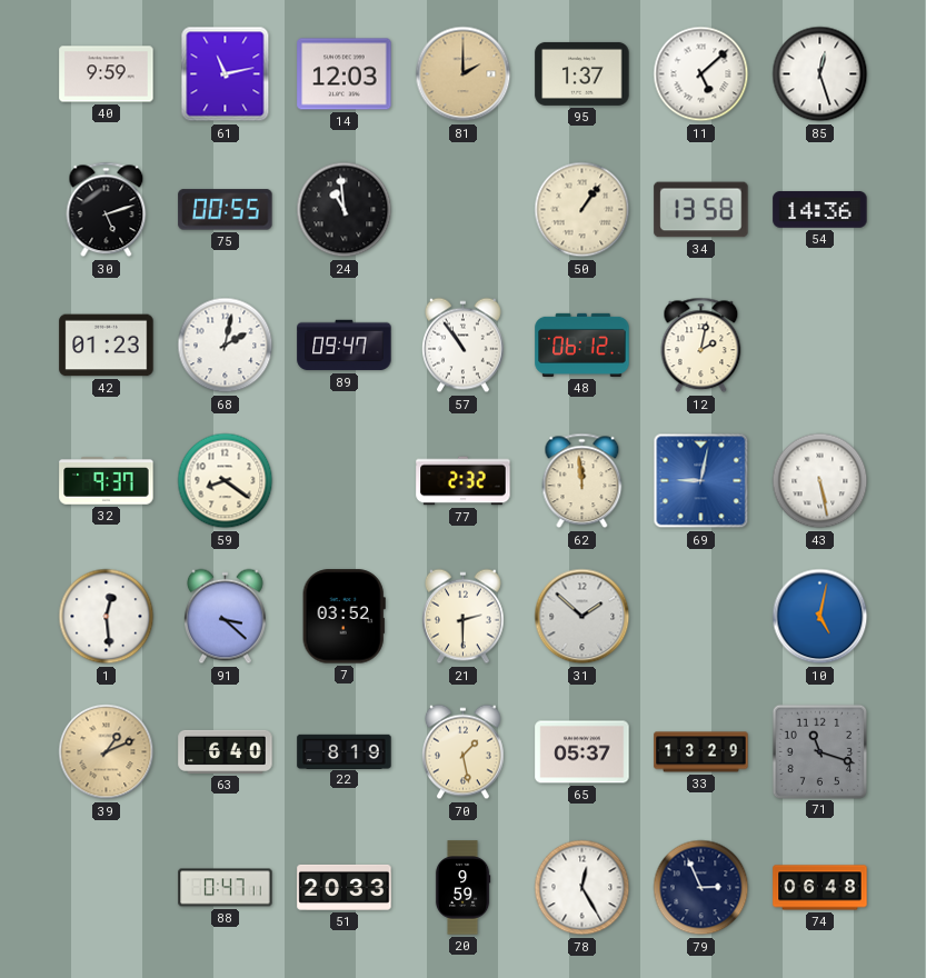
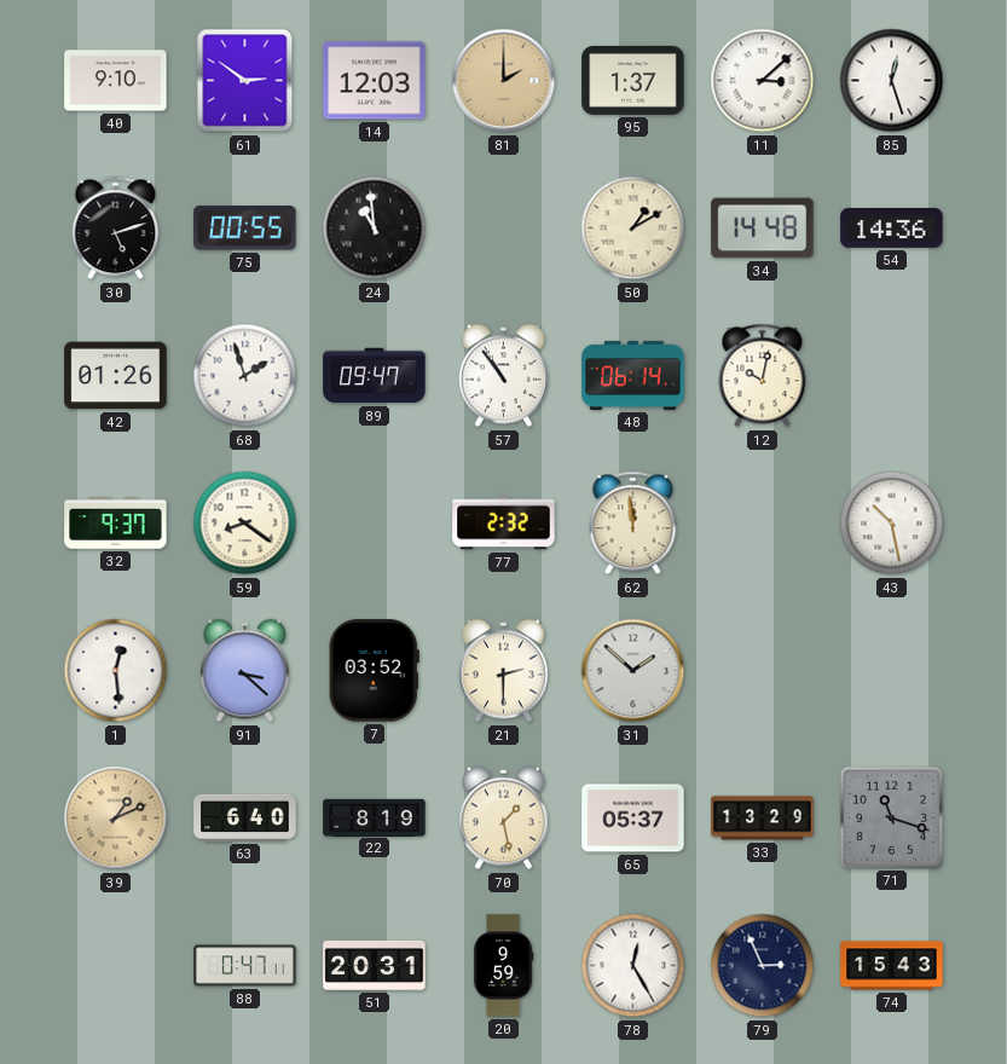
40: 9:59 -> 9:10
61: 11:13 -> 2:51
11: 5:08 -> 3:08
50: 1:06 -> 1:10
34: 13:58 -> 14:48
42: 01:23 -> 01:26
68: 2:02 -> 1:57
48: 06:12 -> 06:14
12: 2:02 -> 10:02
69: 9:02 -> none
43: 5:28 -> 10:28
10: 5:02 -> none
51: 20:33 -> 20:31
74: 06:48 -> 15:43
